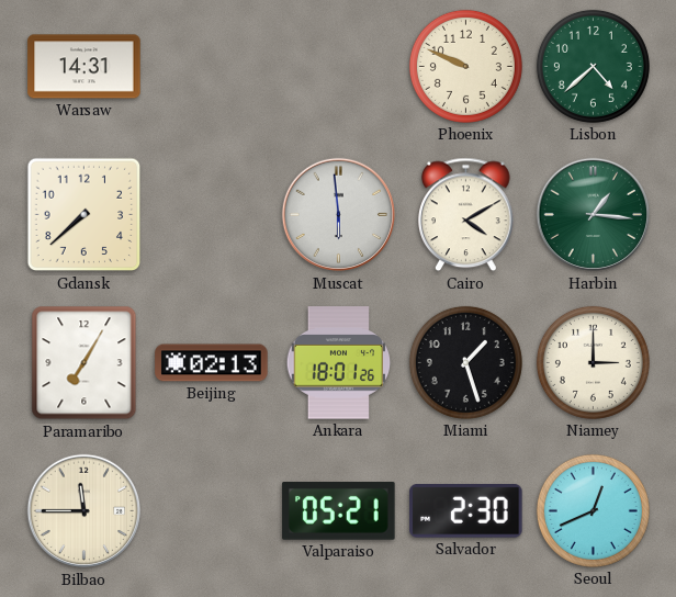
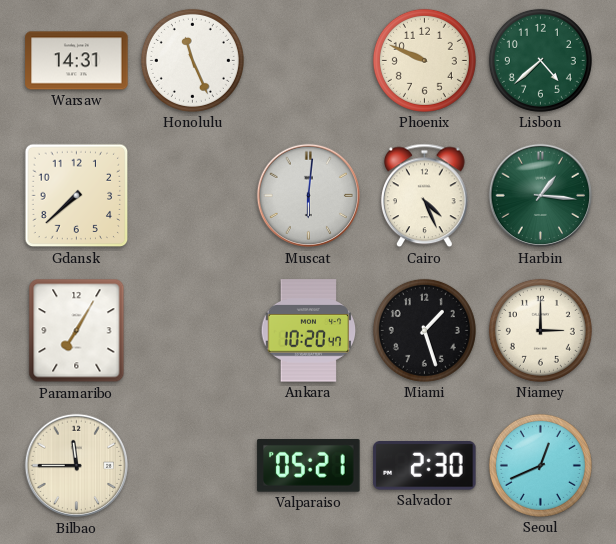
Honolulu: none -> 11:26
Muscat: 5:59 -> 6:01
Cairo: 4:10 -> 4:26
Beijing: 02:13 -> none
Ankara: 18:01 -> 10:20
